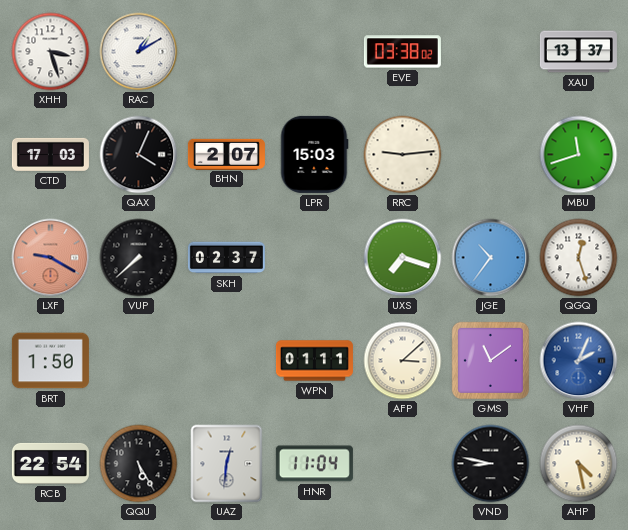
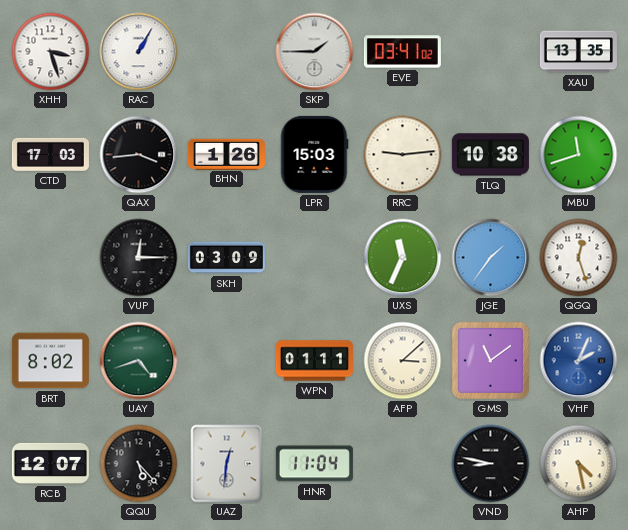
RAC: 1:10 -> 1:05
SKP: none -> 1:45
EVE: 03:38 -> 03:41
XAU: 13:37 -> 13:35
QAX: 4:04 -> 3:44
BHN: 2:07 -> 1:26
TLQ: none -> 10:38
LXF: 9:20 -> none
VUP: 7:38 -> 12:15
SKH: 02:37 -> 03:09
UXS: 7:18 -> 11:34
JGE: 10:36 -> 1:36
BRT: 1:50 -> 8:02
UAY: none -> 4:42
RCB: 22:54 -> 12:07
QQU: 5:25 -> 5:23
